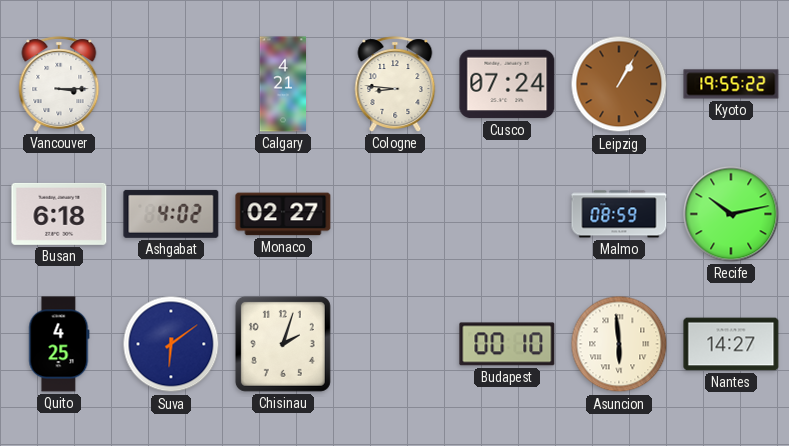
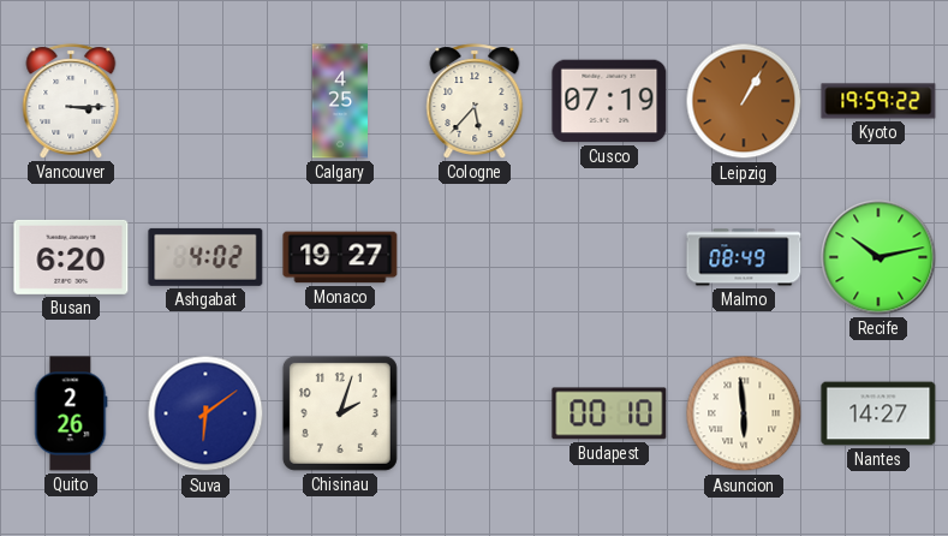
Calgary: 4:21 -> 4:25
Cologne: 8:46 -> 5:37
Cusco: 07:24 -> 07:19
Kyoto: 19:55 -> 19:59
Busan: 6:18 -> 6:20
Monaco: 02:27 -> 19:27
Malmo: 08:59 -> 08:49
Quito: 4:25 -> 2:26
